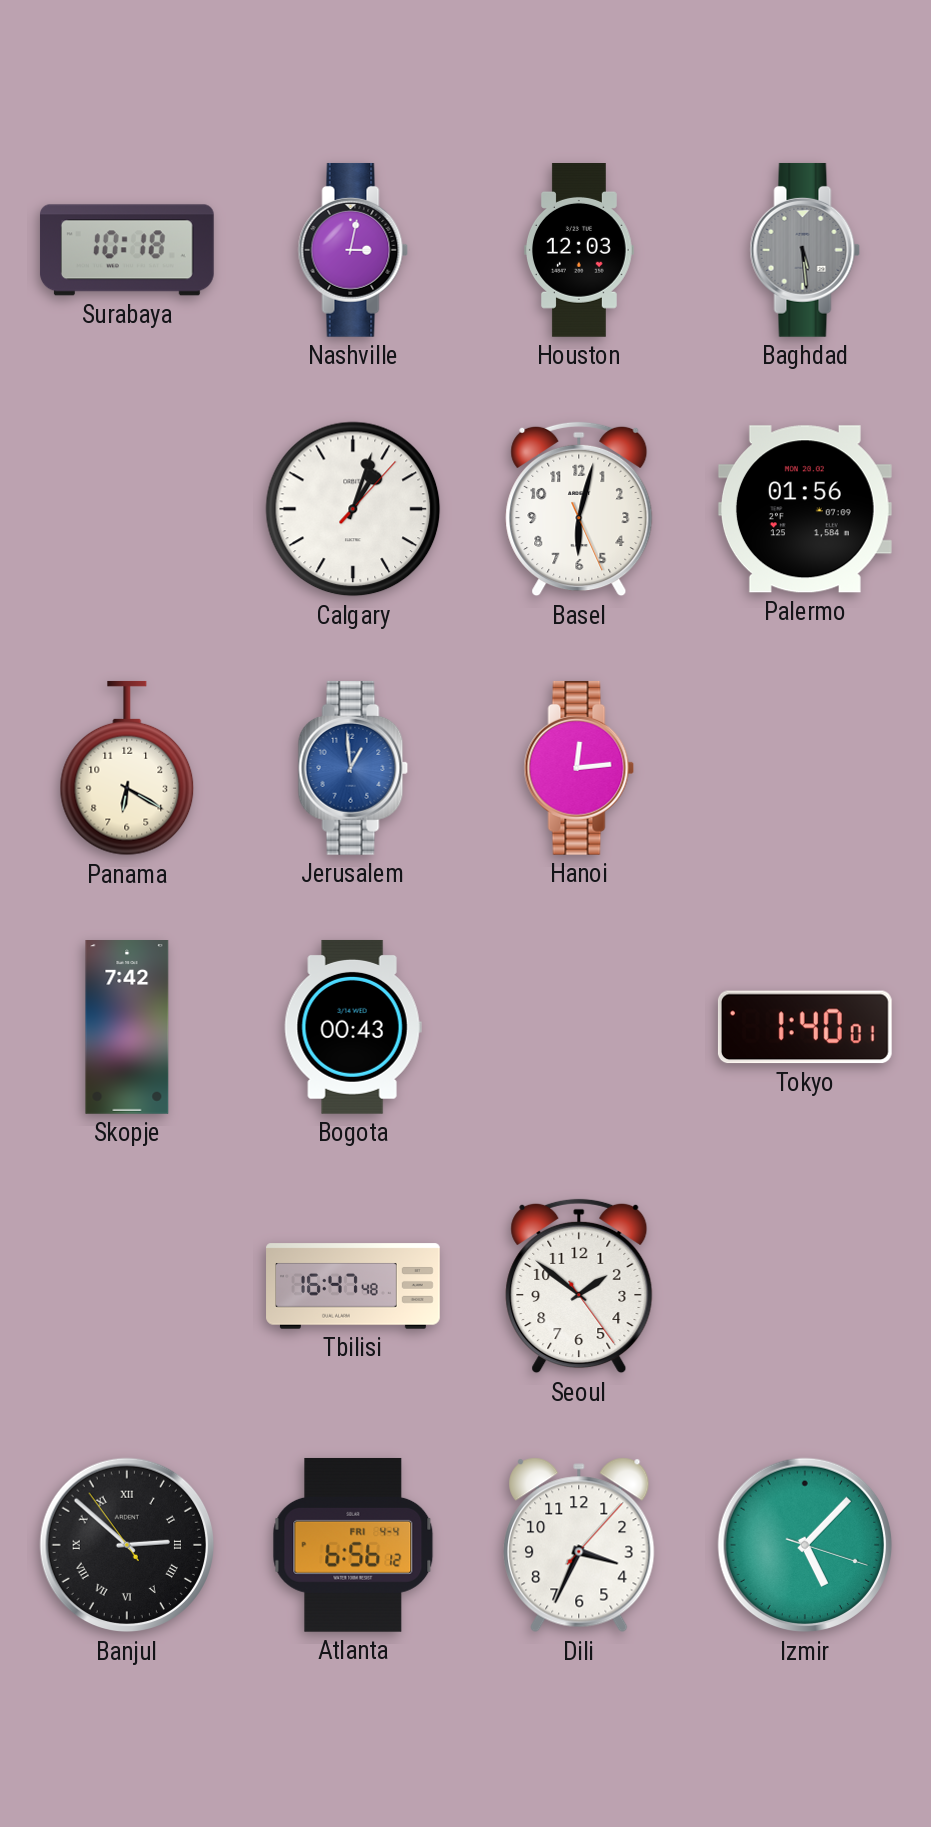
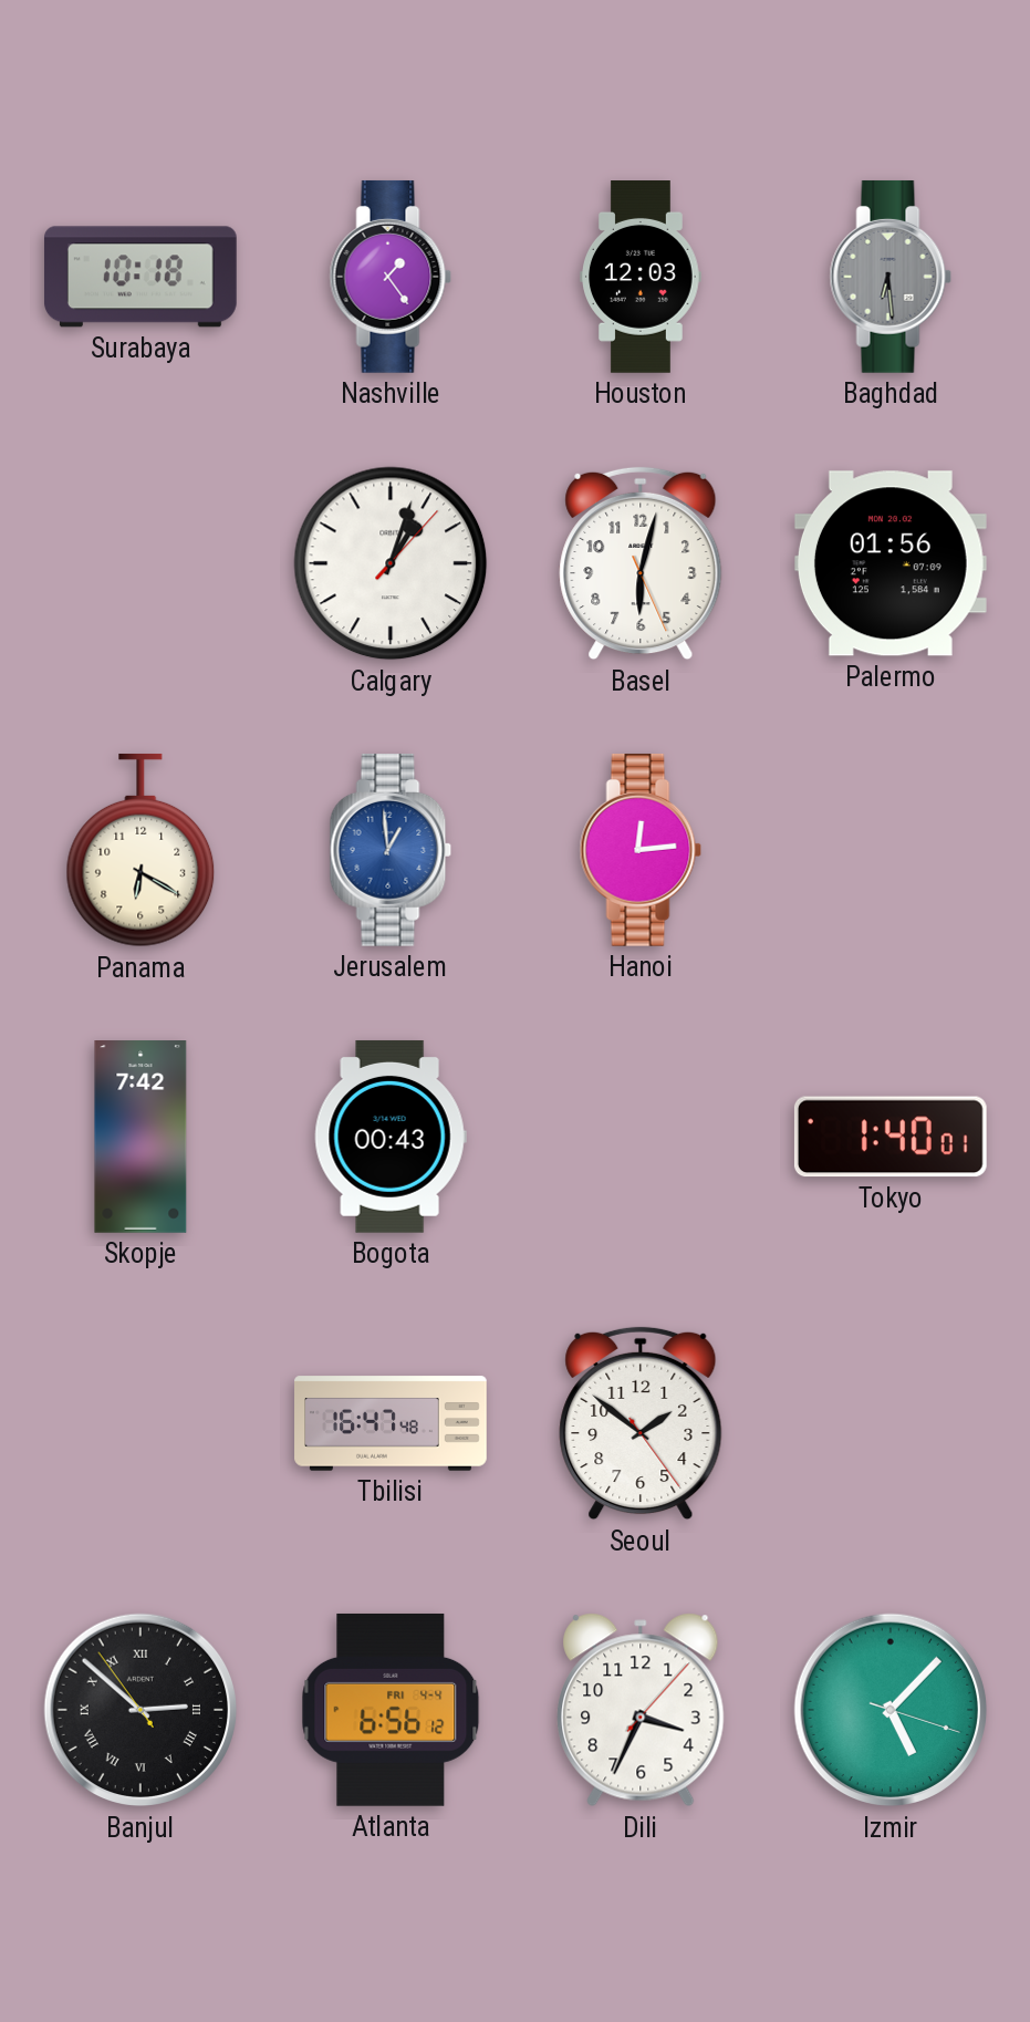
Nashville: 3:02 -> 1:24
Baghdad: 5:29 -> 6:29
